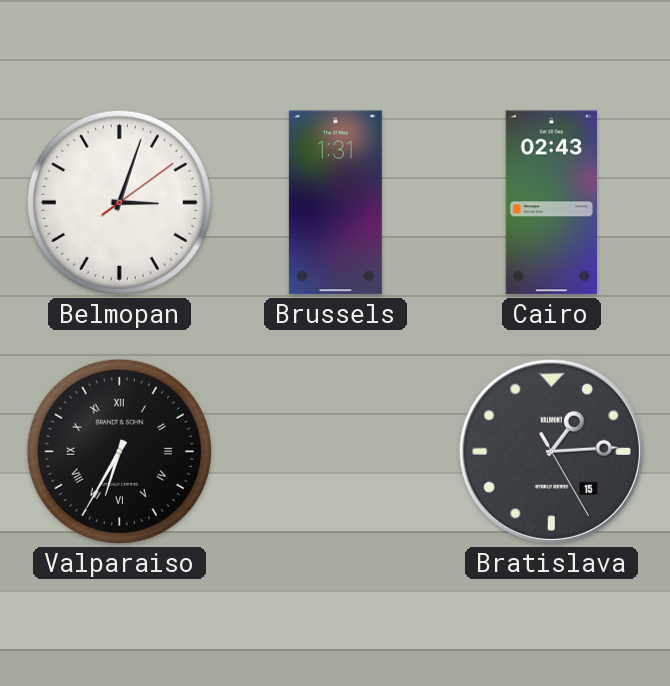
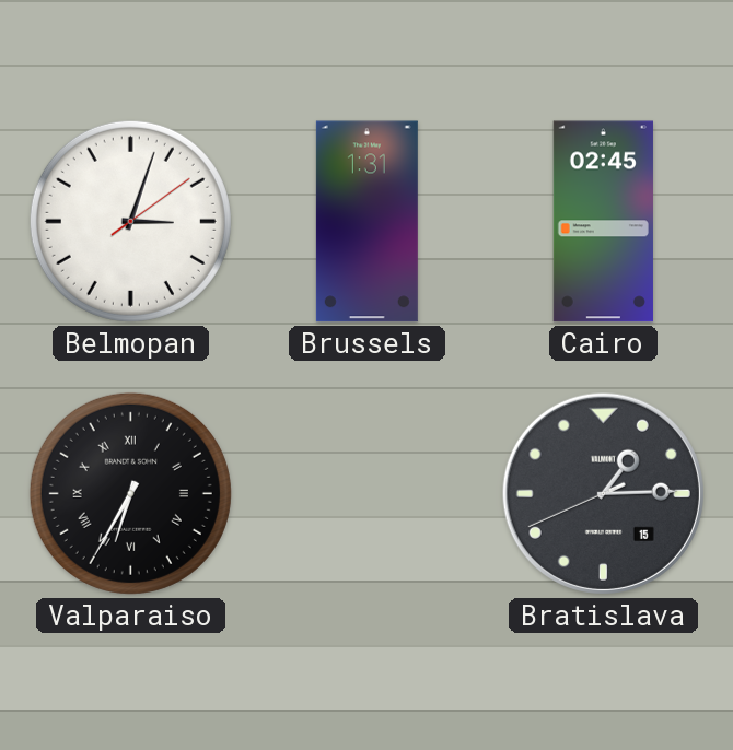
Cairo: 02:43 -> 02:45
Bratislava: 1:14:25 -> 1:14:41
